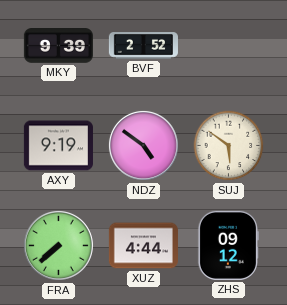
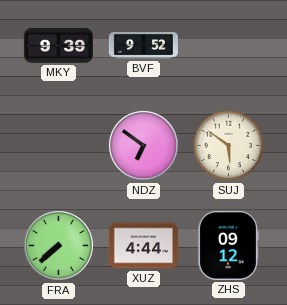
BVF: 2:52 -> 9:52
AXY: 9:19 -> none
NDZ: 4:51 -> 6:51
